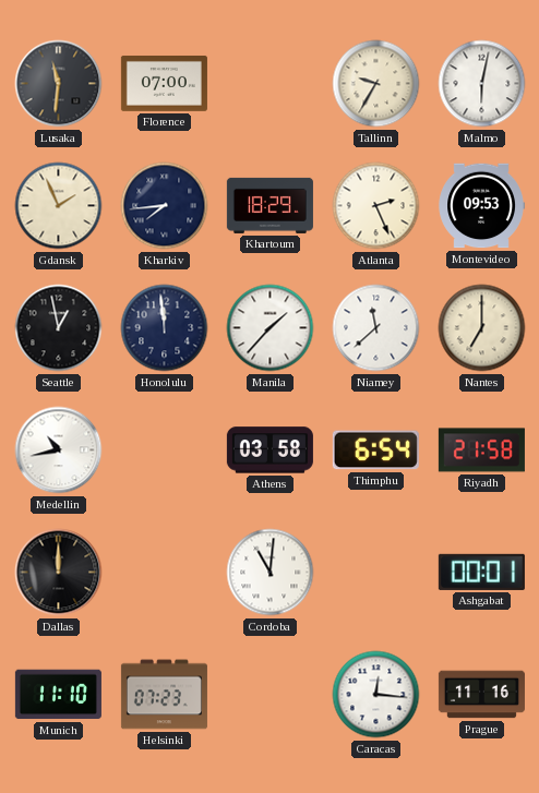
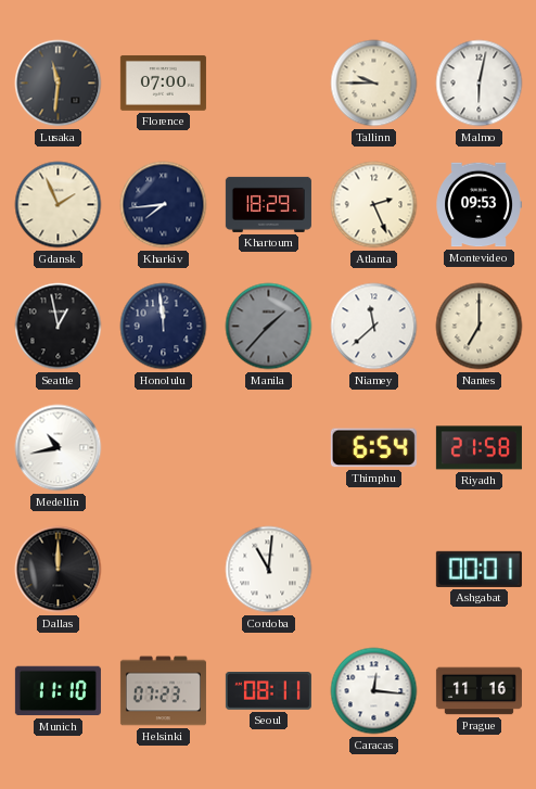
Tallinn: 9:35 -> 9:45
Manila dial: white -> grey
Athens: 03:58 -> none
Seoul: none -> 08:11
